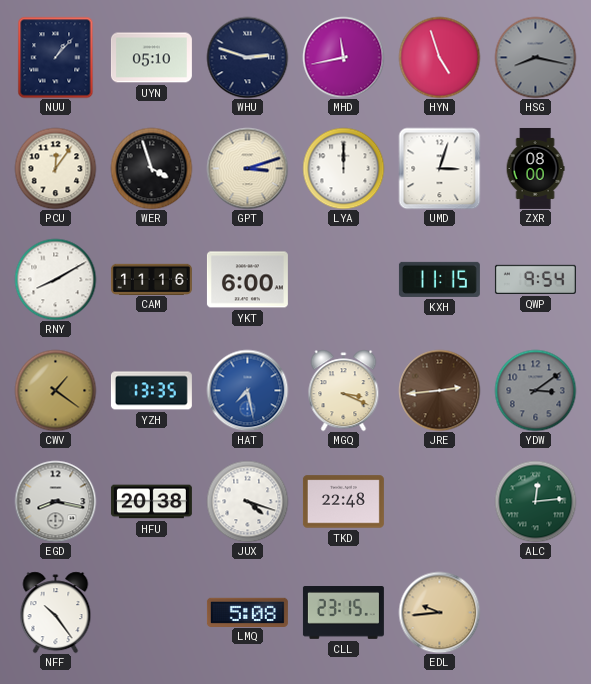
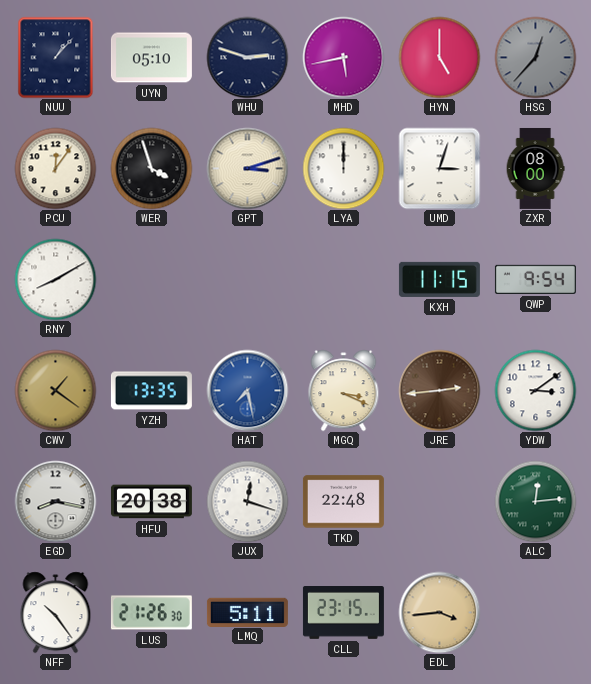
MHD: 11:43 -> 5:43
HYN: 4:57 -> 5:00
HSG: 8:17 -> 12:37
CAM: 11:16 -> none
YKT: 6:00 -> none
YDW dial: grey -> white
JUX: 4:18 -> 12:18
LUS: none -> 21:26
LMQ: 5:08 -> 5:11
EDL: 9:44 -> 3:44
